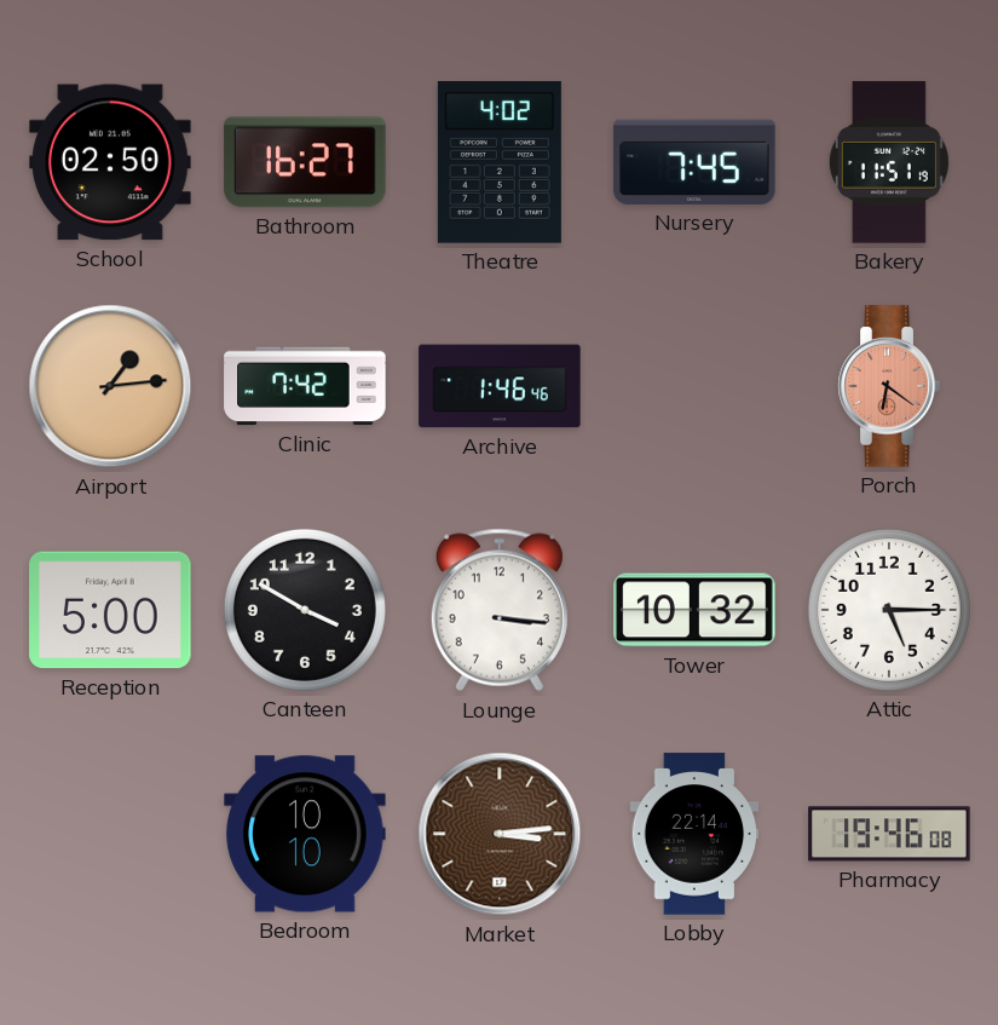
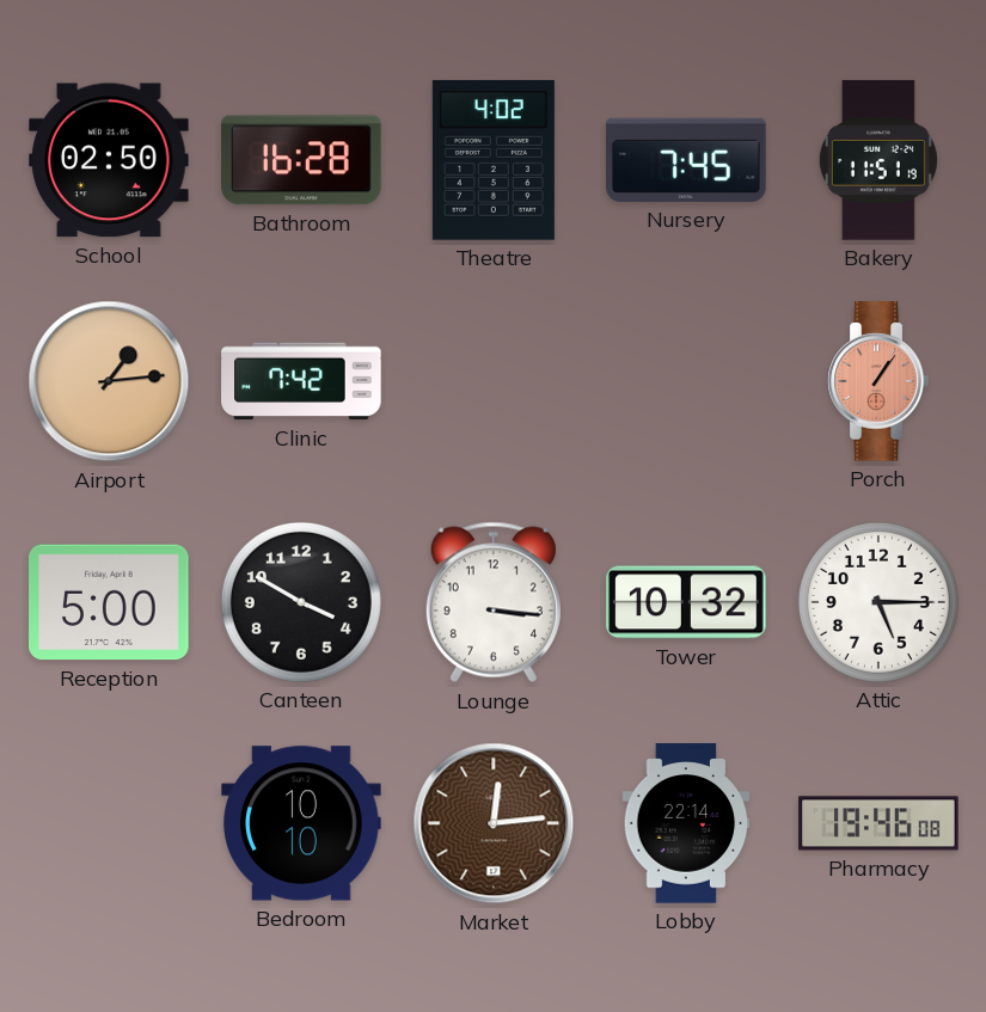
Bathroom: 16:27 -> 16:28
Archive: 1:46 -> none
Porch: 6:21 -> 1:06
Market: 3:14 -> 12:14
